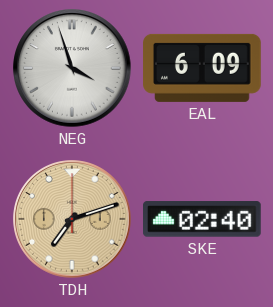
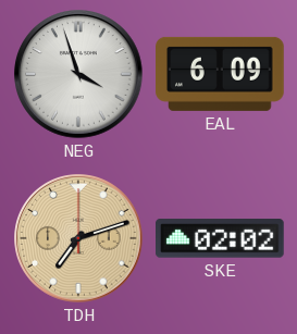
SKE: 02:40 -> 02:02
